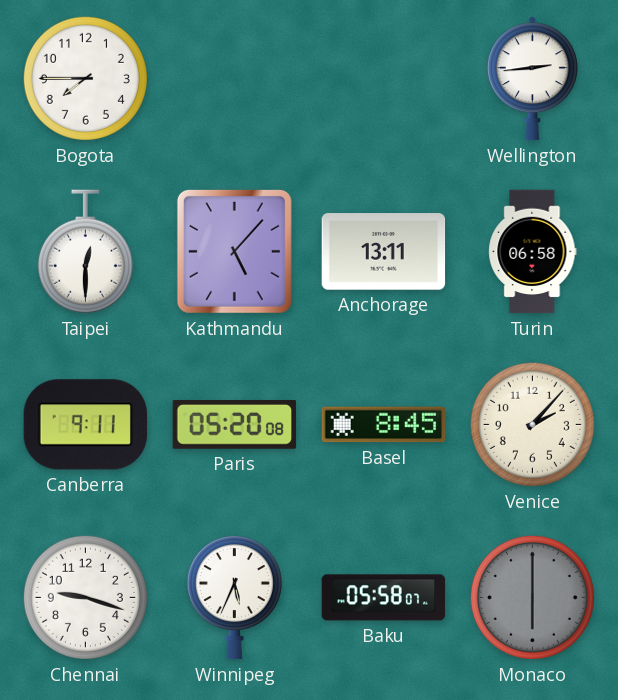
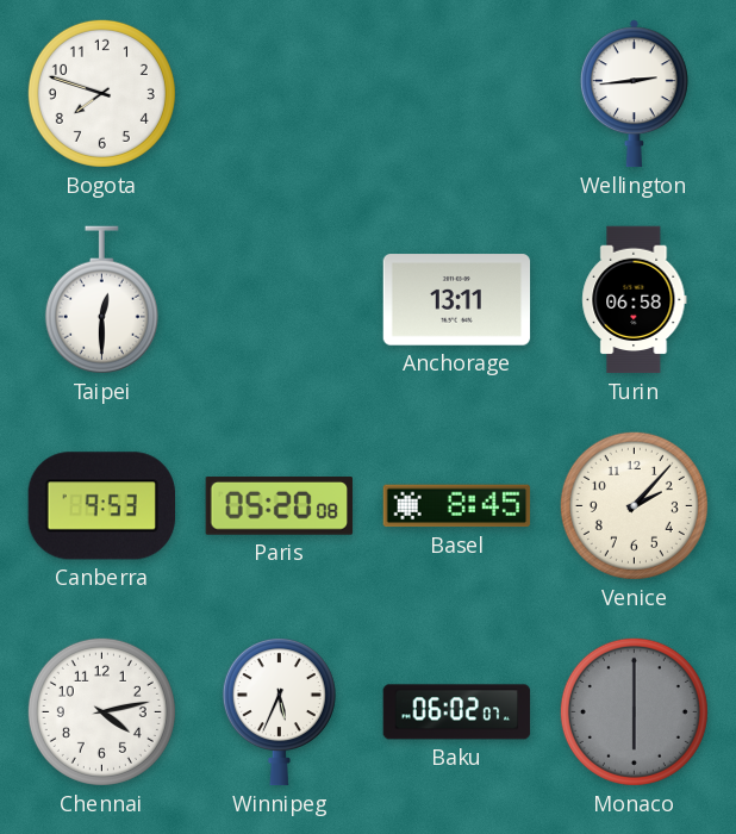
Bogota: 7:45 -> 7:48
Kathmandu: 5:07 -> none
Canberra: 9:11 -> 9:53
Chennai: 9:18 -> 4:13
Baku: 05:58 -> 06:02
